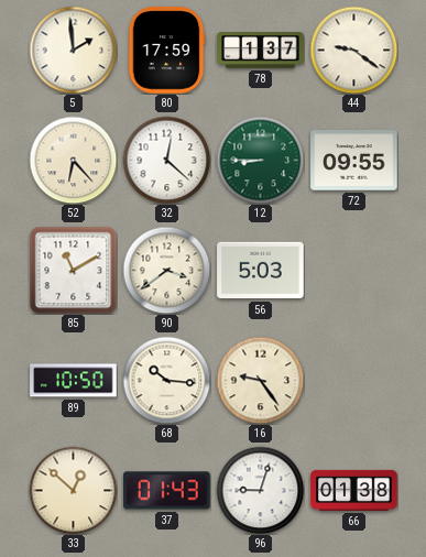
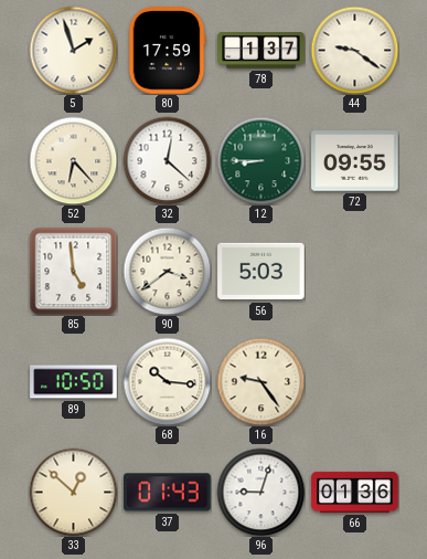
5: 1:59 -> 1:57
85: 11:10 -> 4:59
66: 01:38 -> 01:36
